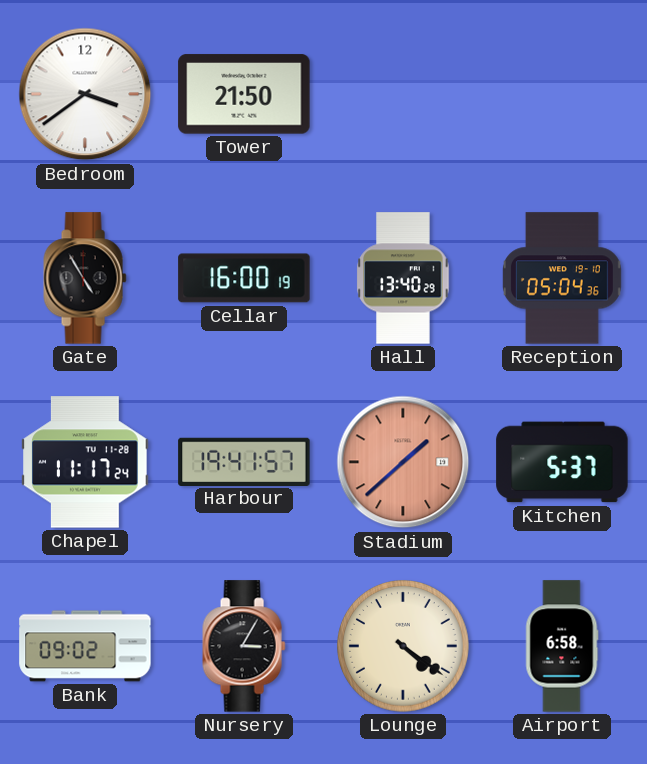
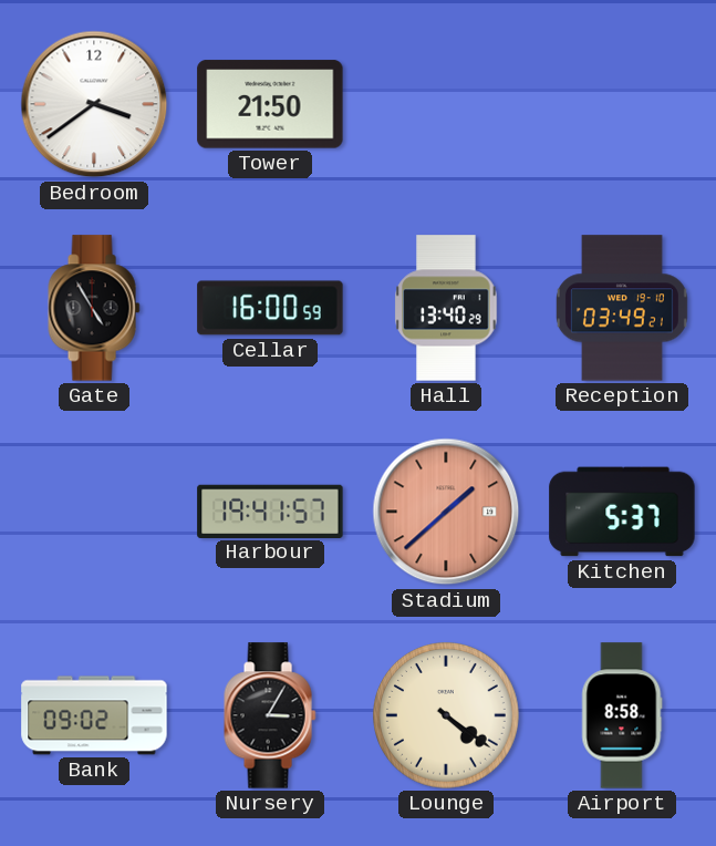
Cellar: 16:00:19 -> 16:00:59
Reception: 05:04 -> 03:49
Chapel: 11:17 -> none
Airport: 6:58 -> 8:58
